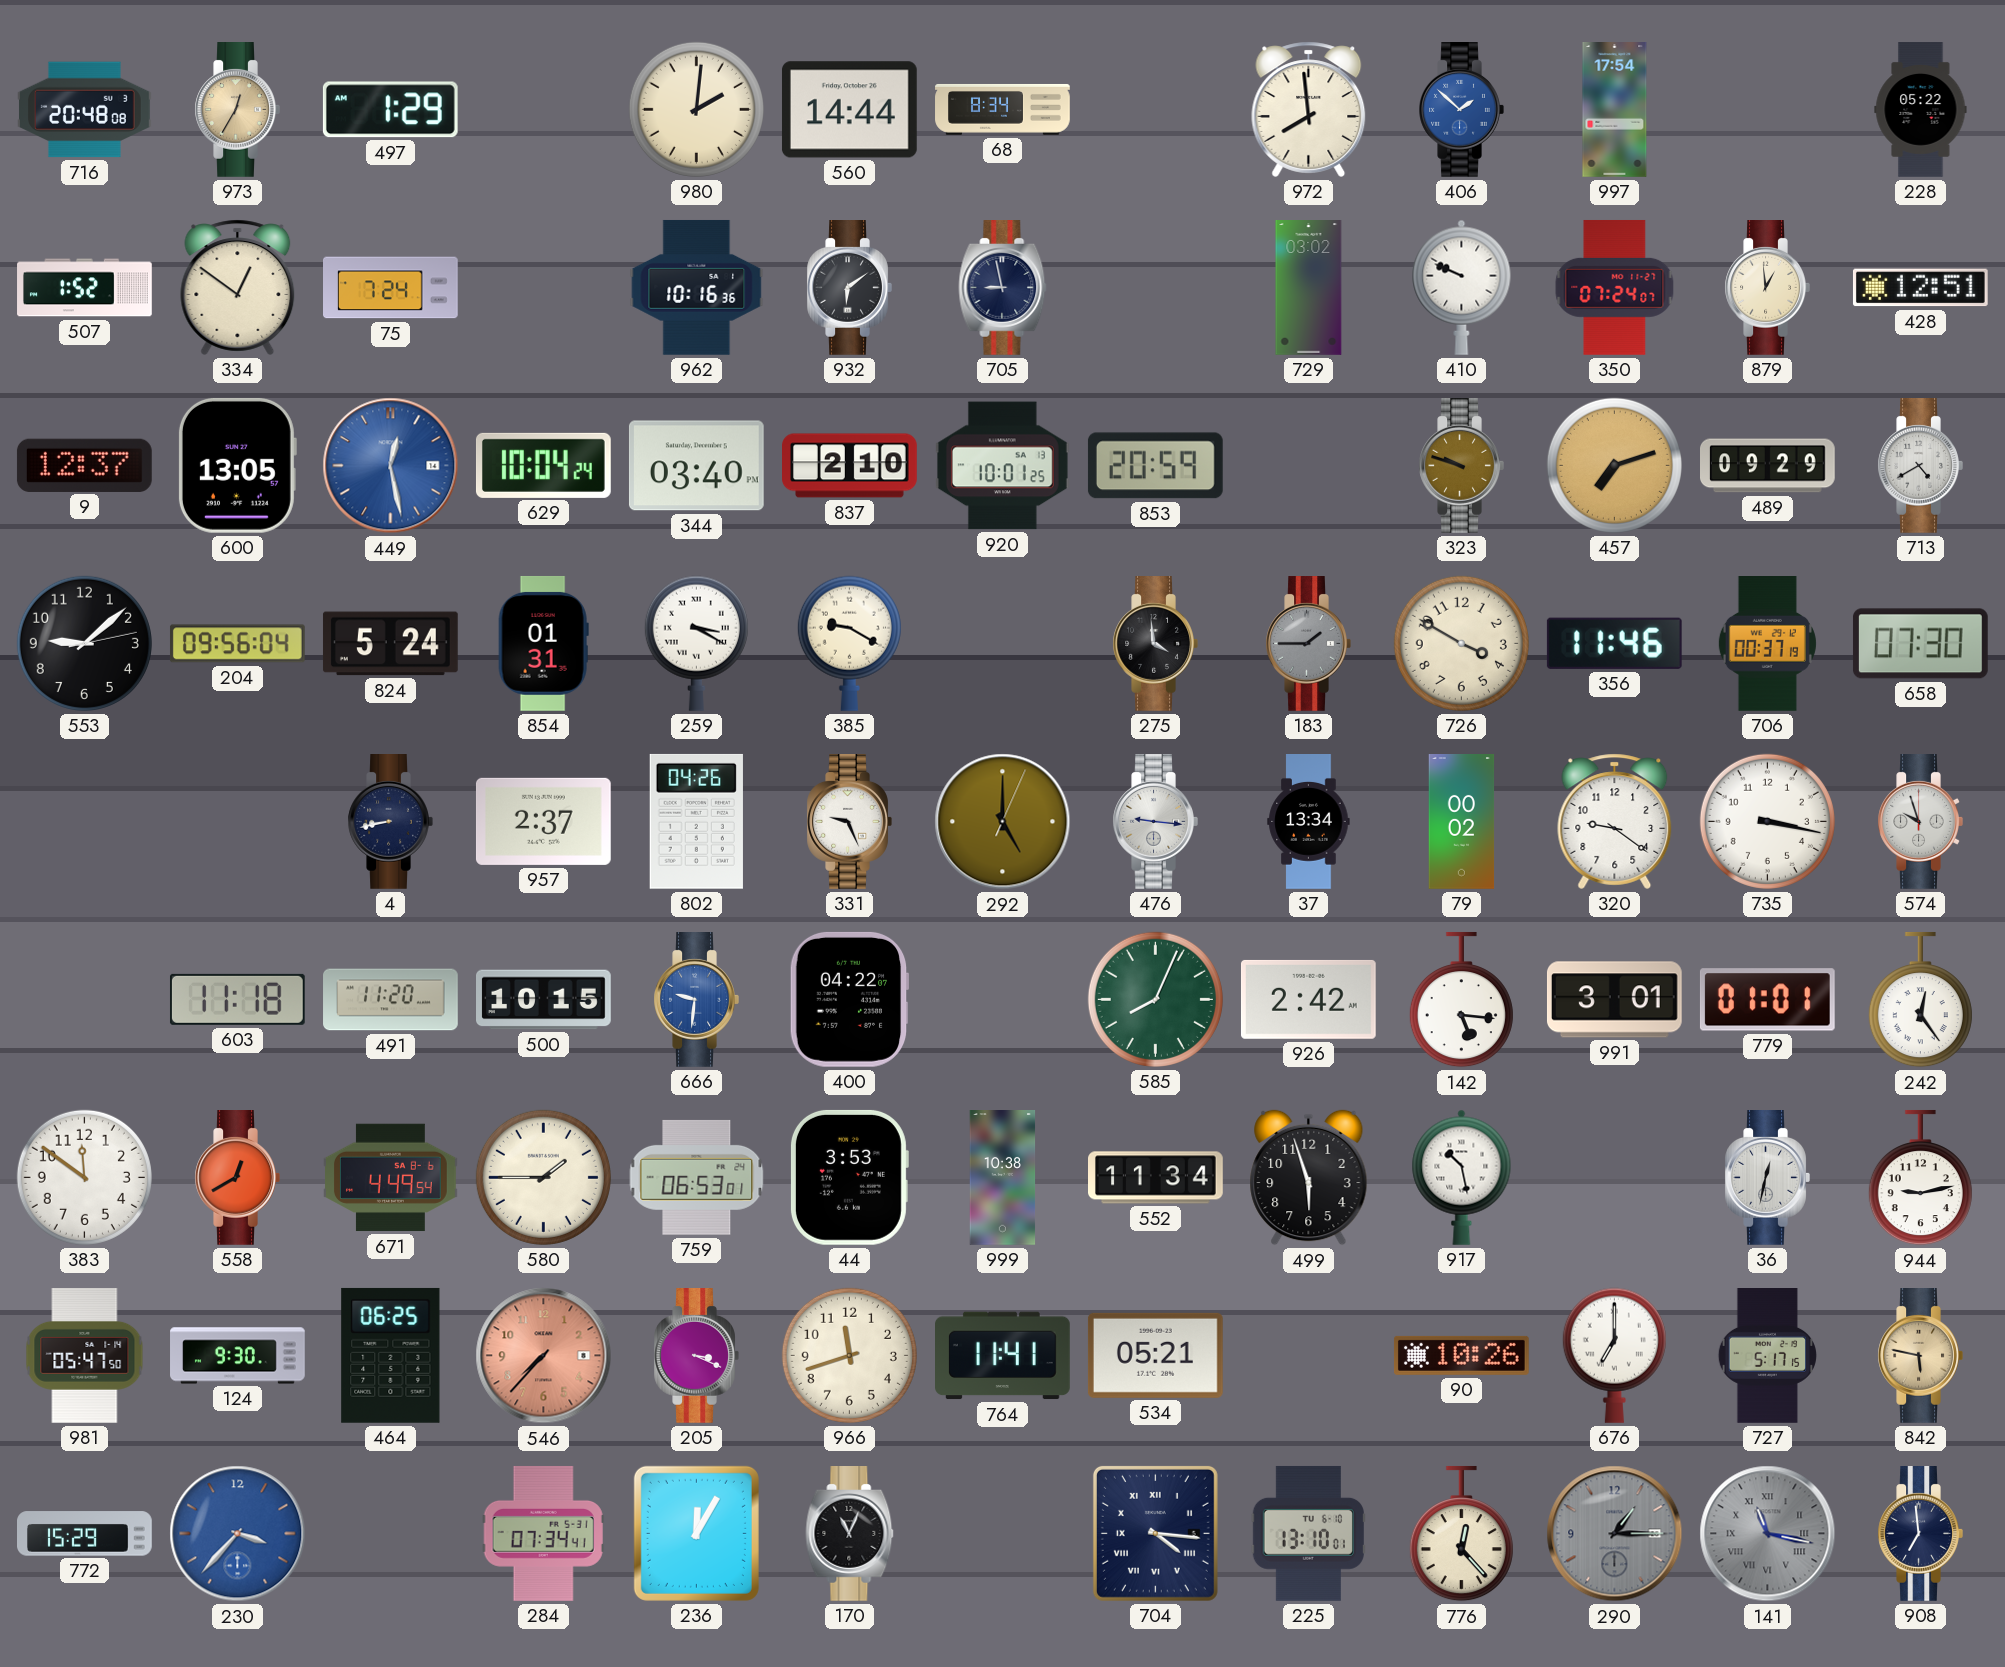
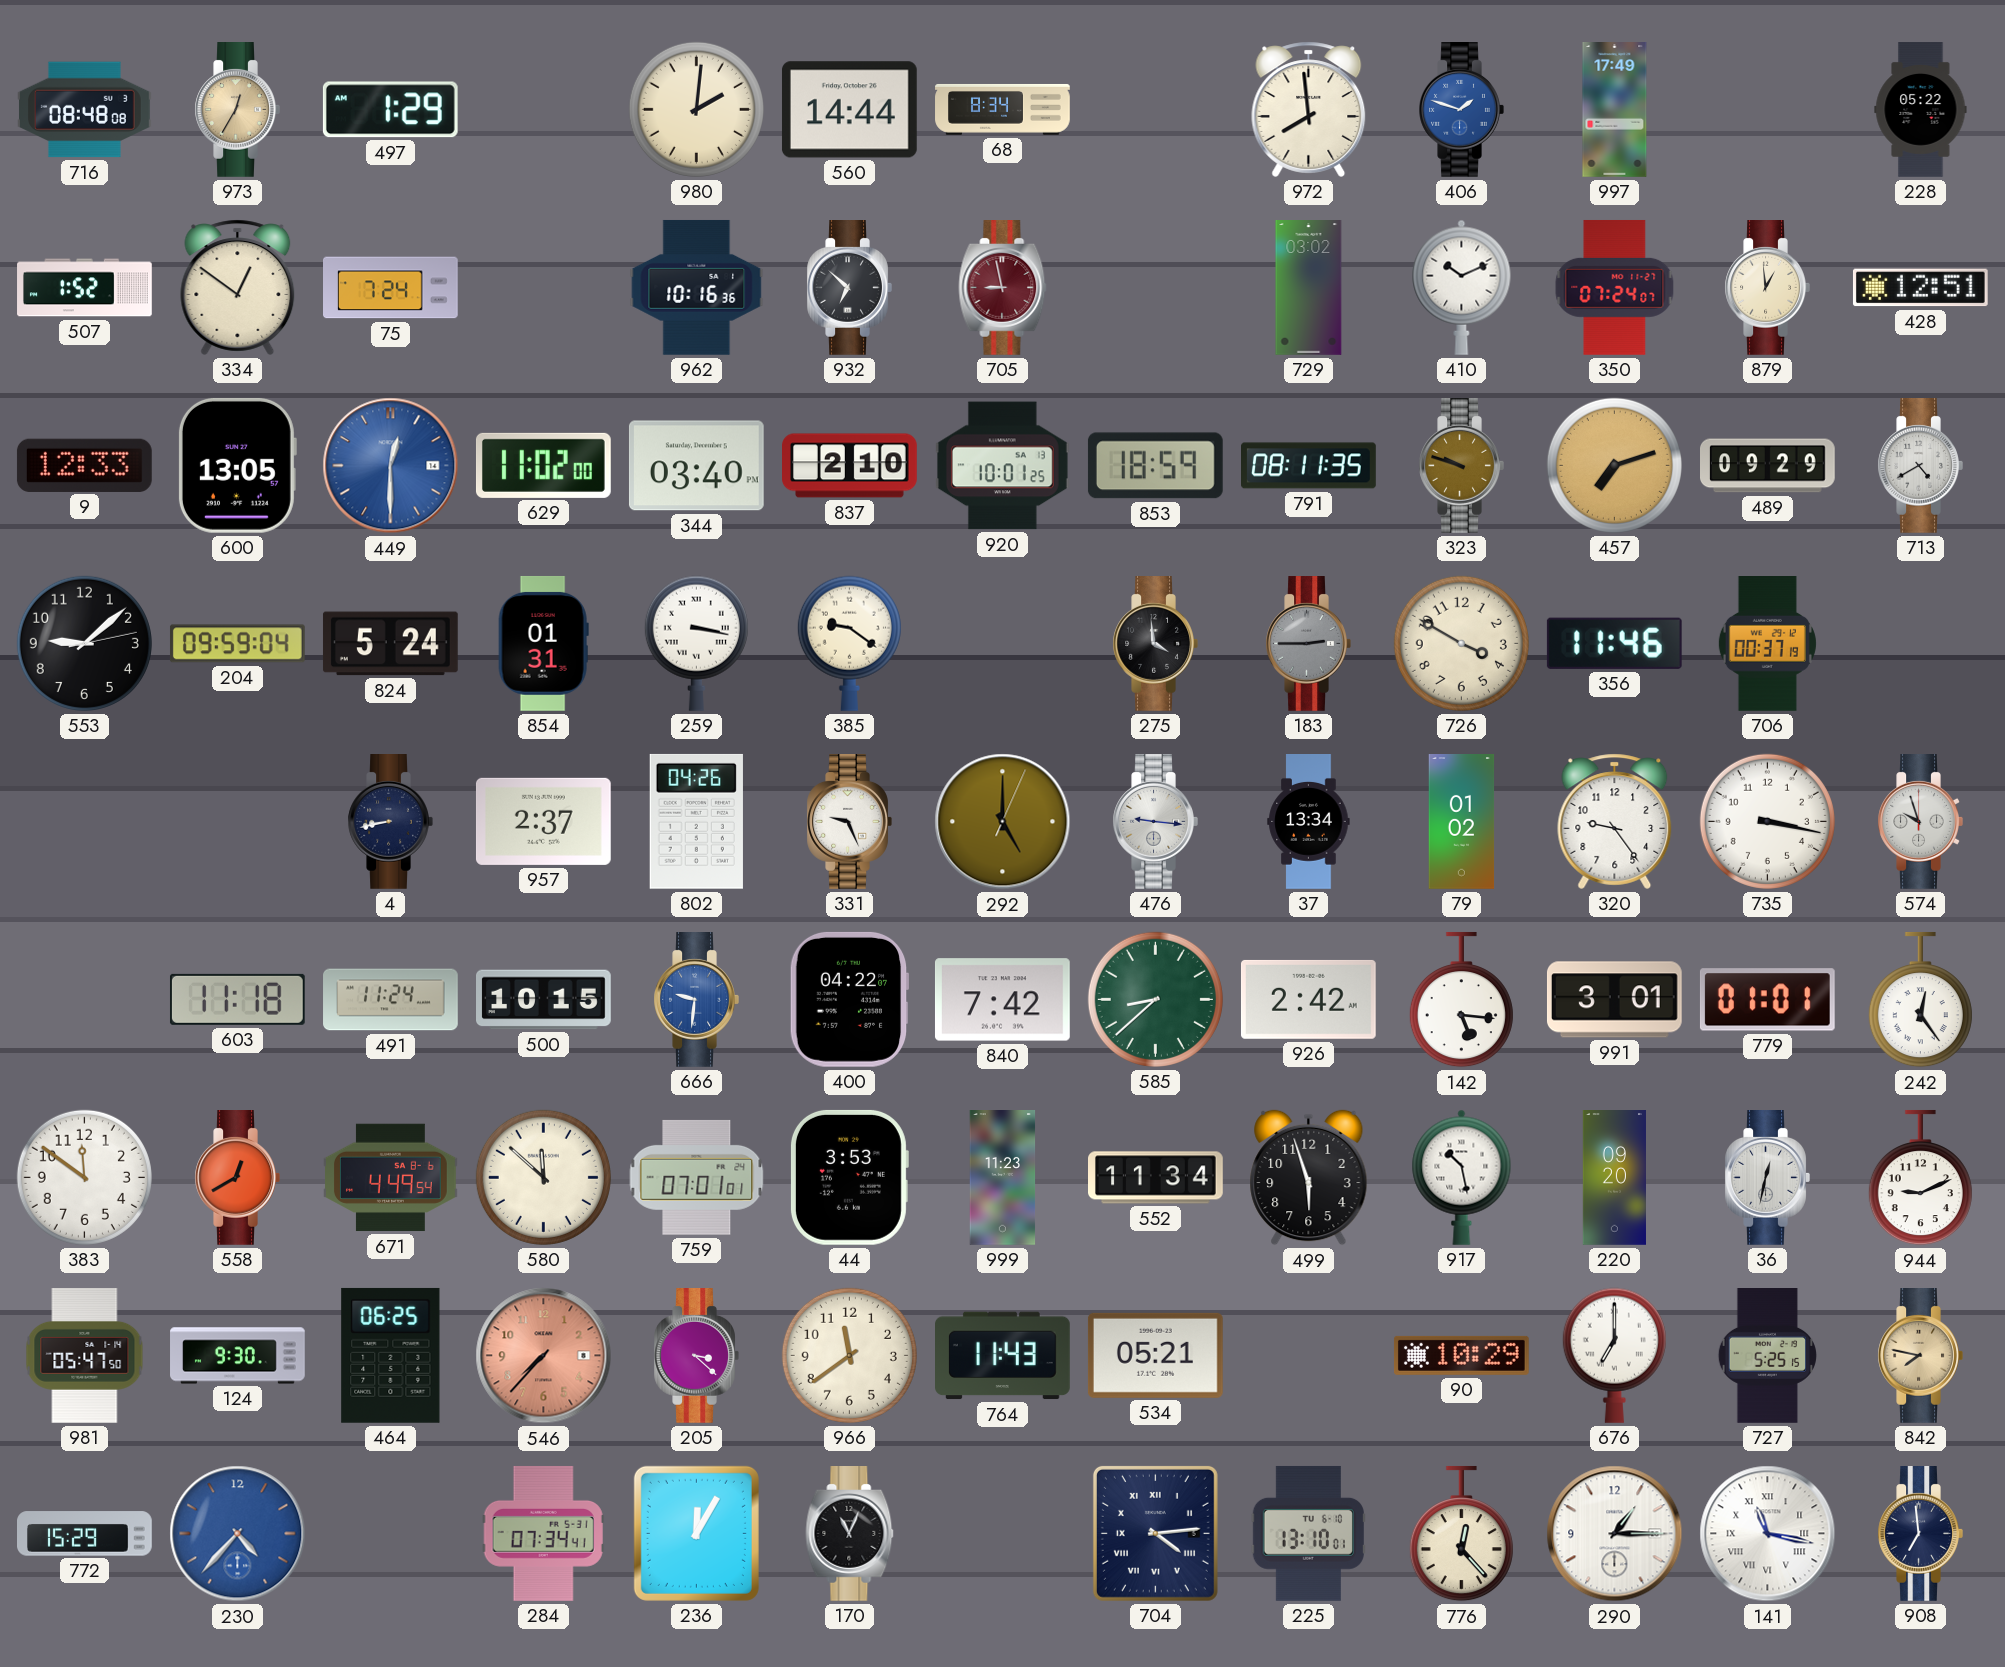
716: 20:48 -> 08:48
406: 1:52 -> 1:48
997: 17:54 -> 17:49
932: 6:09 -> 6:52
705 dial: navy -> burgundy
410: 9:49 -> 10:11
9: 12:37 -> 12:33
449: 12:28 -> 12:30
629: 10:04 -> 11:02
853: 20:59 -> 18:59
791: none -> 08:11
204: 09:56 -> 09:59
259: 3:20 -> 3:17
385: 9:20 -> 9:21
183: 1:45 -> 2:45
658: 07:30 -> none
79: 00:02 -> 01:02
320: 9:21 -> 9:24
491: 11:20 -> 11:24
840: none -> 7:42
585: 8:04 -> 8:38
580: 1:45 -> 11:52
759: 06:53 -> 07:01
999: 10:38 -> 11:23
220: none -> 09:20
944: 9:13 -> 9:11
205: 3:19 -> 3:22
966: 11:42 -> 11:39
764: 11:41 -> 11:43
90: 10:26 -> 10:29
727: 5:17 -> 5:25
842: 5:47 -> 7:47
230: 3:37 -> 4:37
704: 4:16 -> 4:14
290 dial: grey -> white
141 dial: grey -> white
